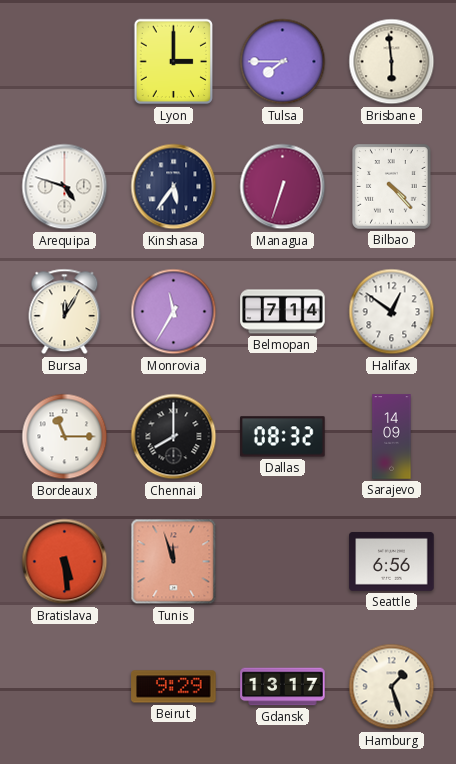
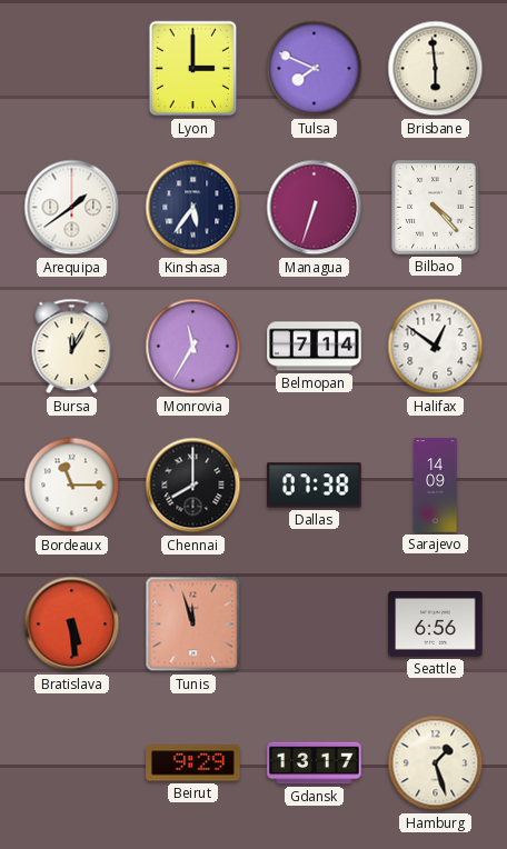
Tulsa: 7:45 -> 7:49
Arequipa: 4:48 -> 1:39
Dallas: 08:32 -> 07:38
